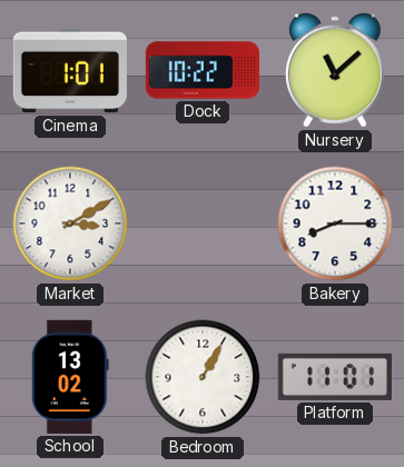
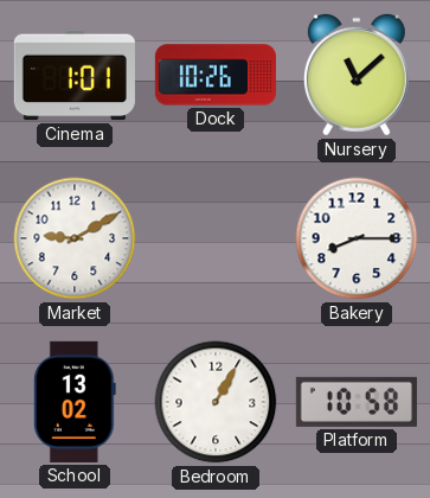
Dock: 10:22 -> 10:26
Market: 3:10 -> 9:10
Platform: 11:01 -> 10:58
